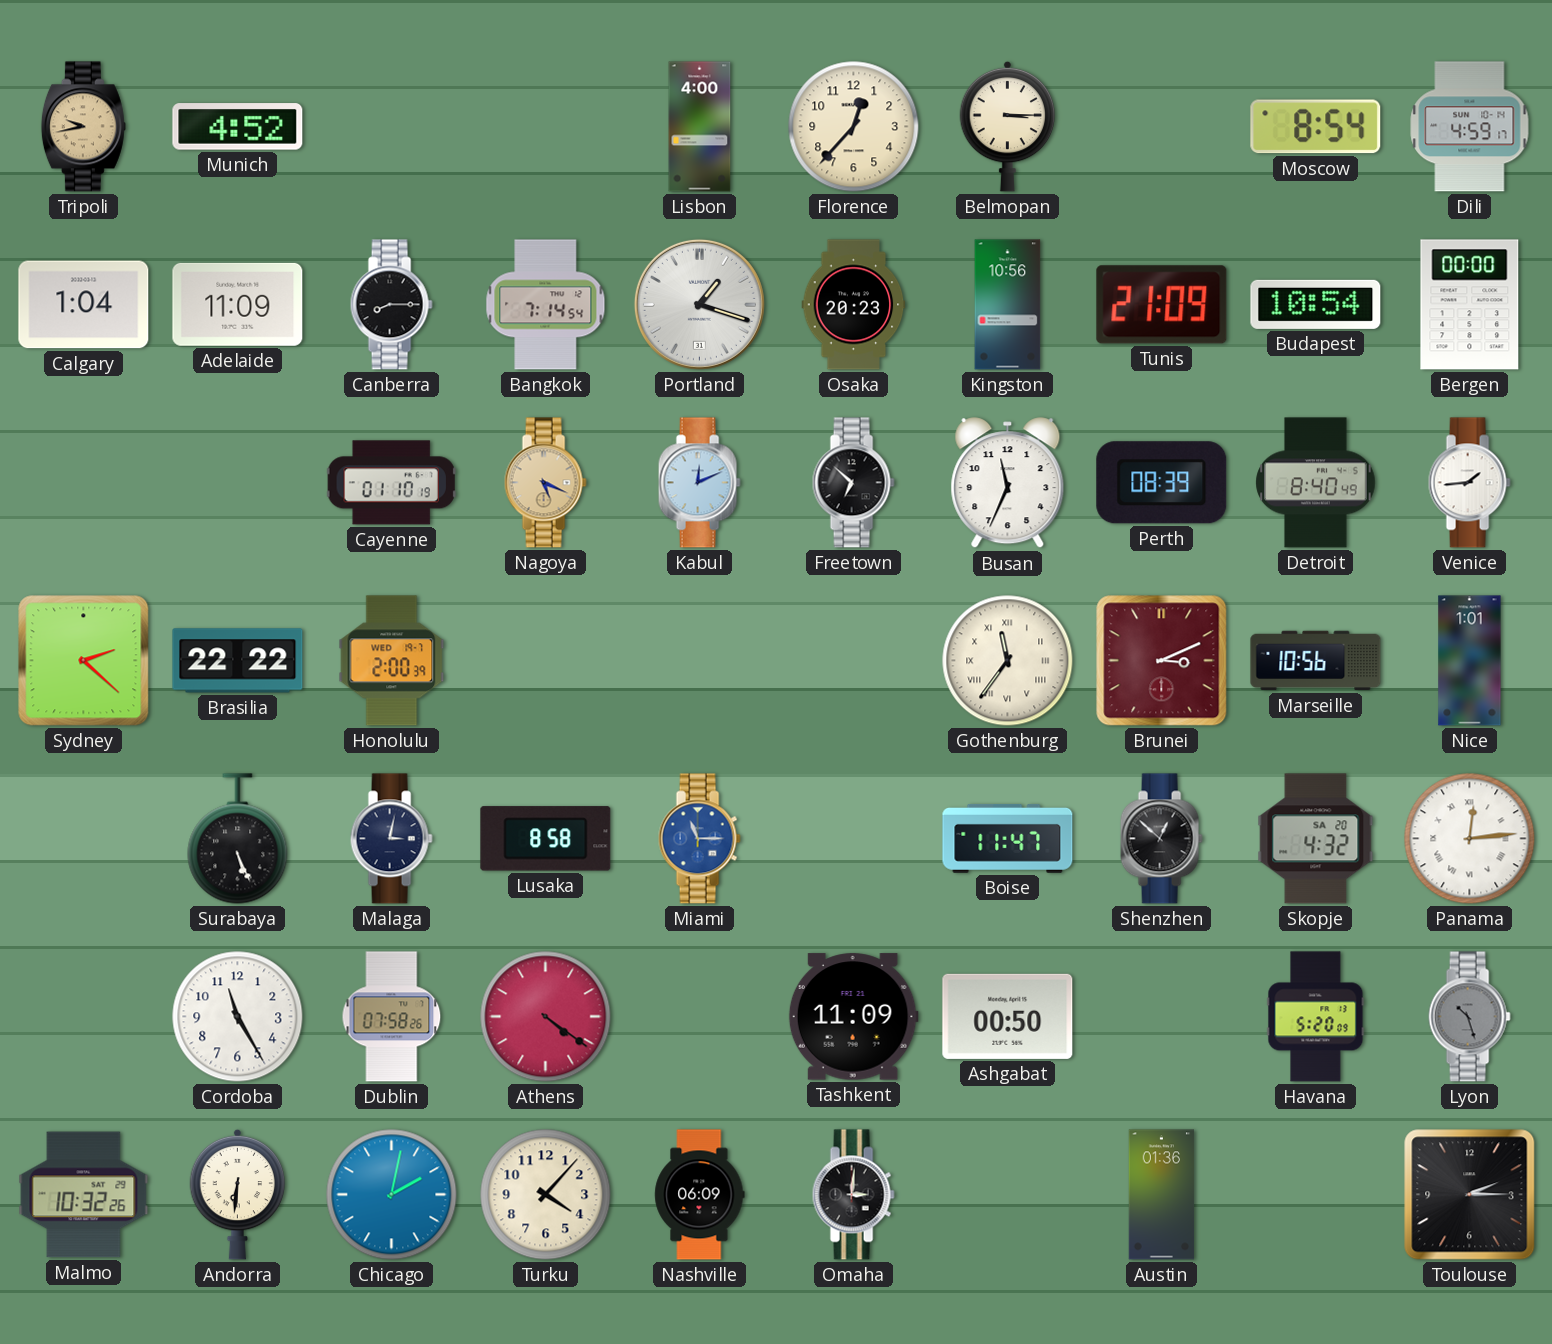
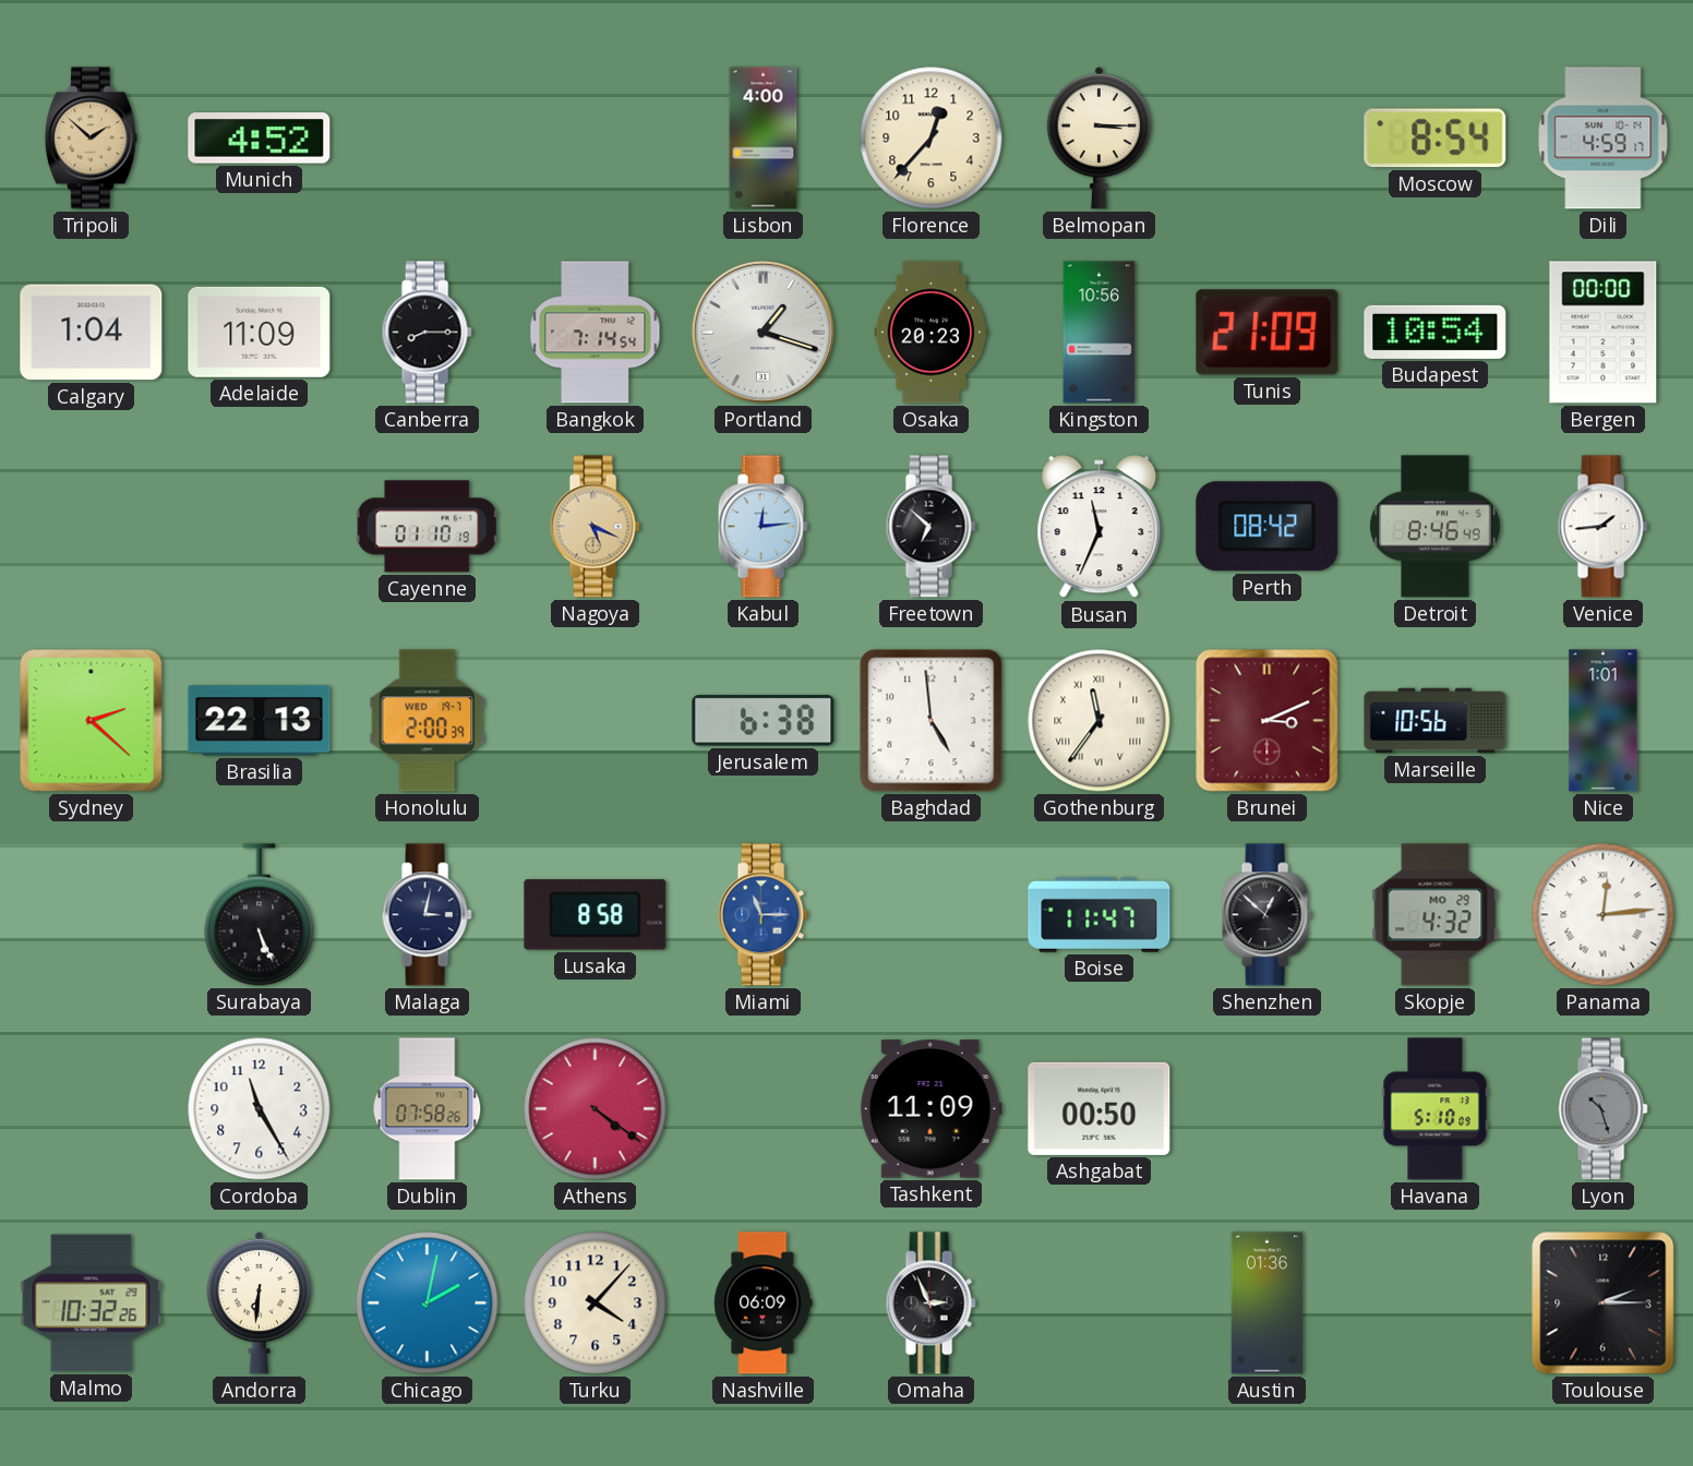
Tripoli: 9:43 -> 1:52
Kabul: 12:11 -> 12:14
Perth: 08:39 -> 08:42
Detroit: 8:40 -> 8:46
Brasilia: 22:22 -> 22:13
Jerusalem: none -> 6:38
Baghdad: none -> 4:59
Skopje date: SA 20 -> MO 29
Havana: 5:20 -> 5:10
Omaha: 3:01 -> 2:56
